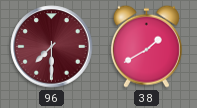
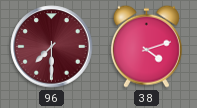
38: 1:40 -> 4:12
